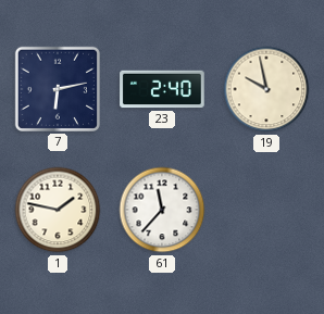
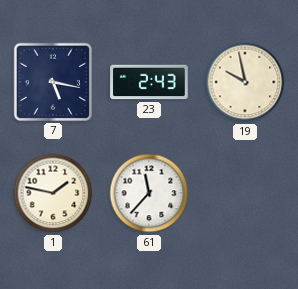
7: 6:13 -> 5:17
23: 2:40 -> 2:43
